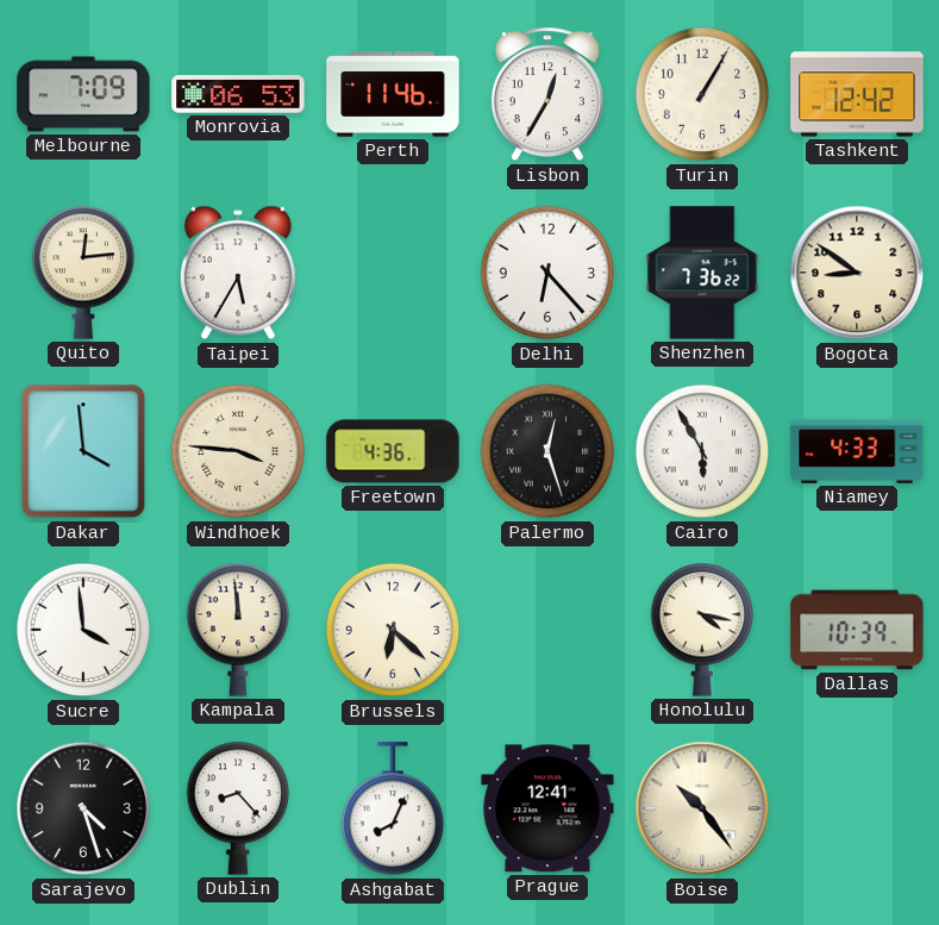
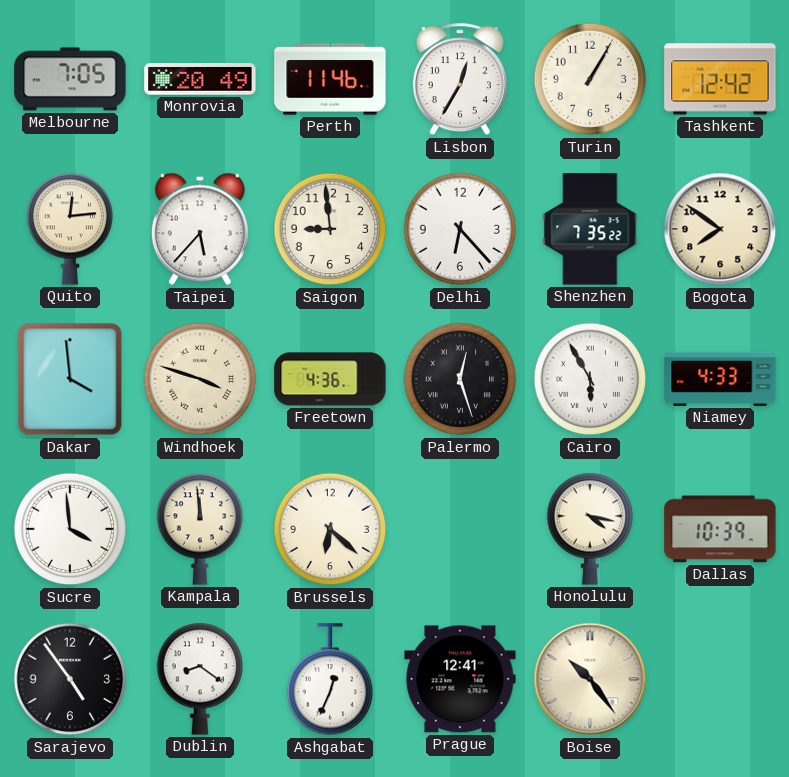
Melbourne: 7:09 -> 7:05
Monrovia: 06:53 -> 20:49
Taipei: 5:35 -> 5:37
Saigon: none -> 8:59
Shenzhen: 7:36 -> 7:35
Bogota: 8:51 -> 7:51
Windhoek: 3:46 -> 3:48
Sarajevo: 4:27 -> 4:54
Dublin: 8:23 -> 8:21
Ashgabat: 8:04 -> 12:34
